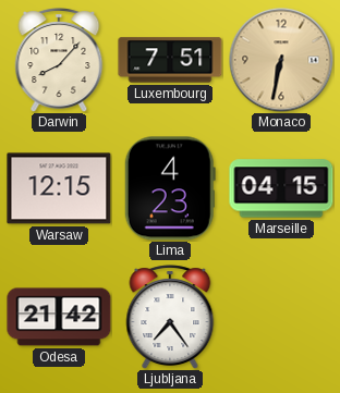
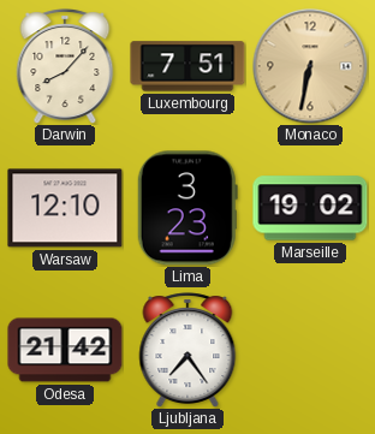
Warsaw: 12:15 -> 12:10
Lima: 4:23 -> 3:23
Marseille: 04:15 -> 19:02
